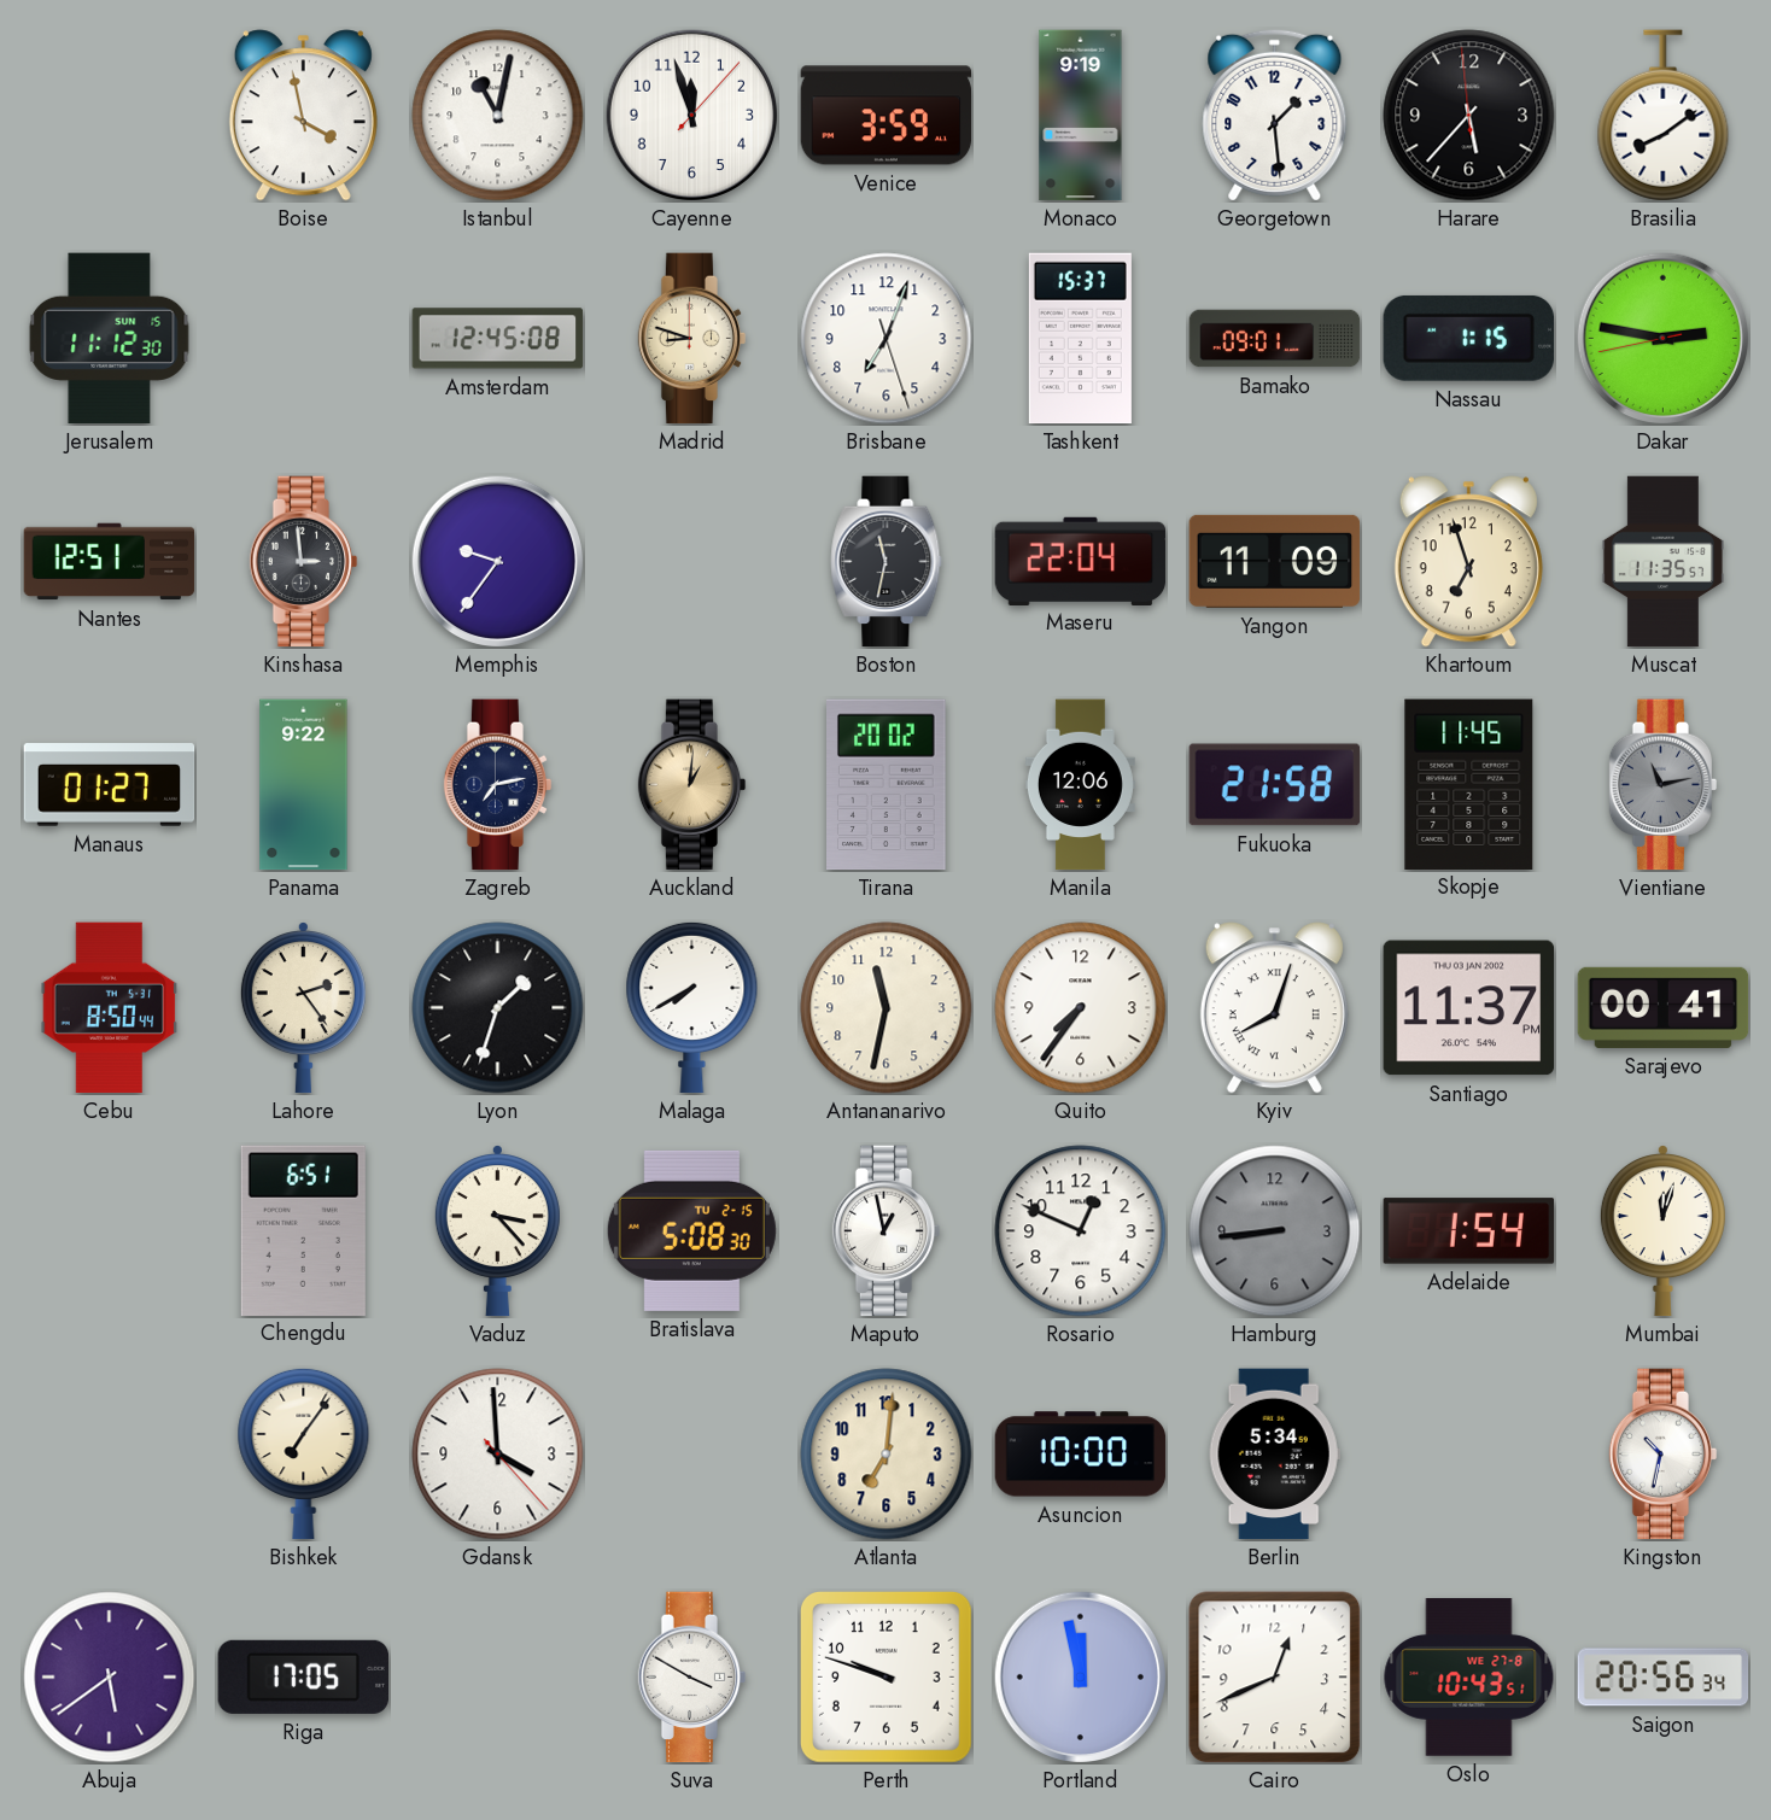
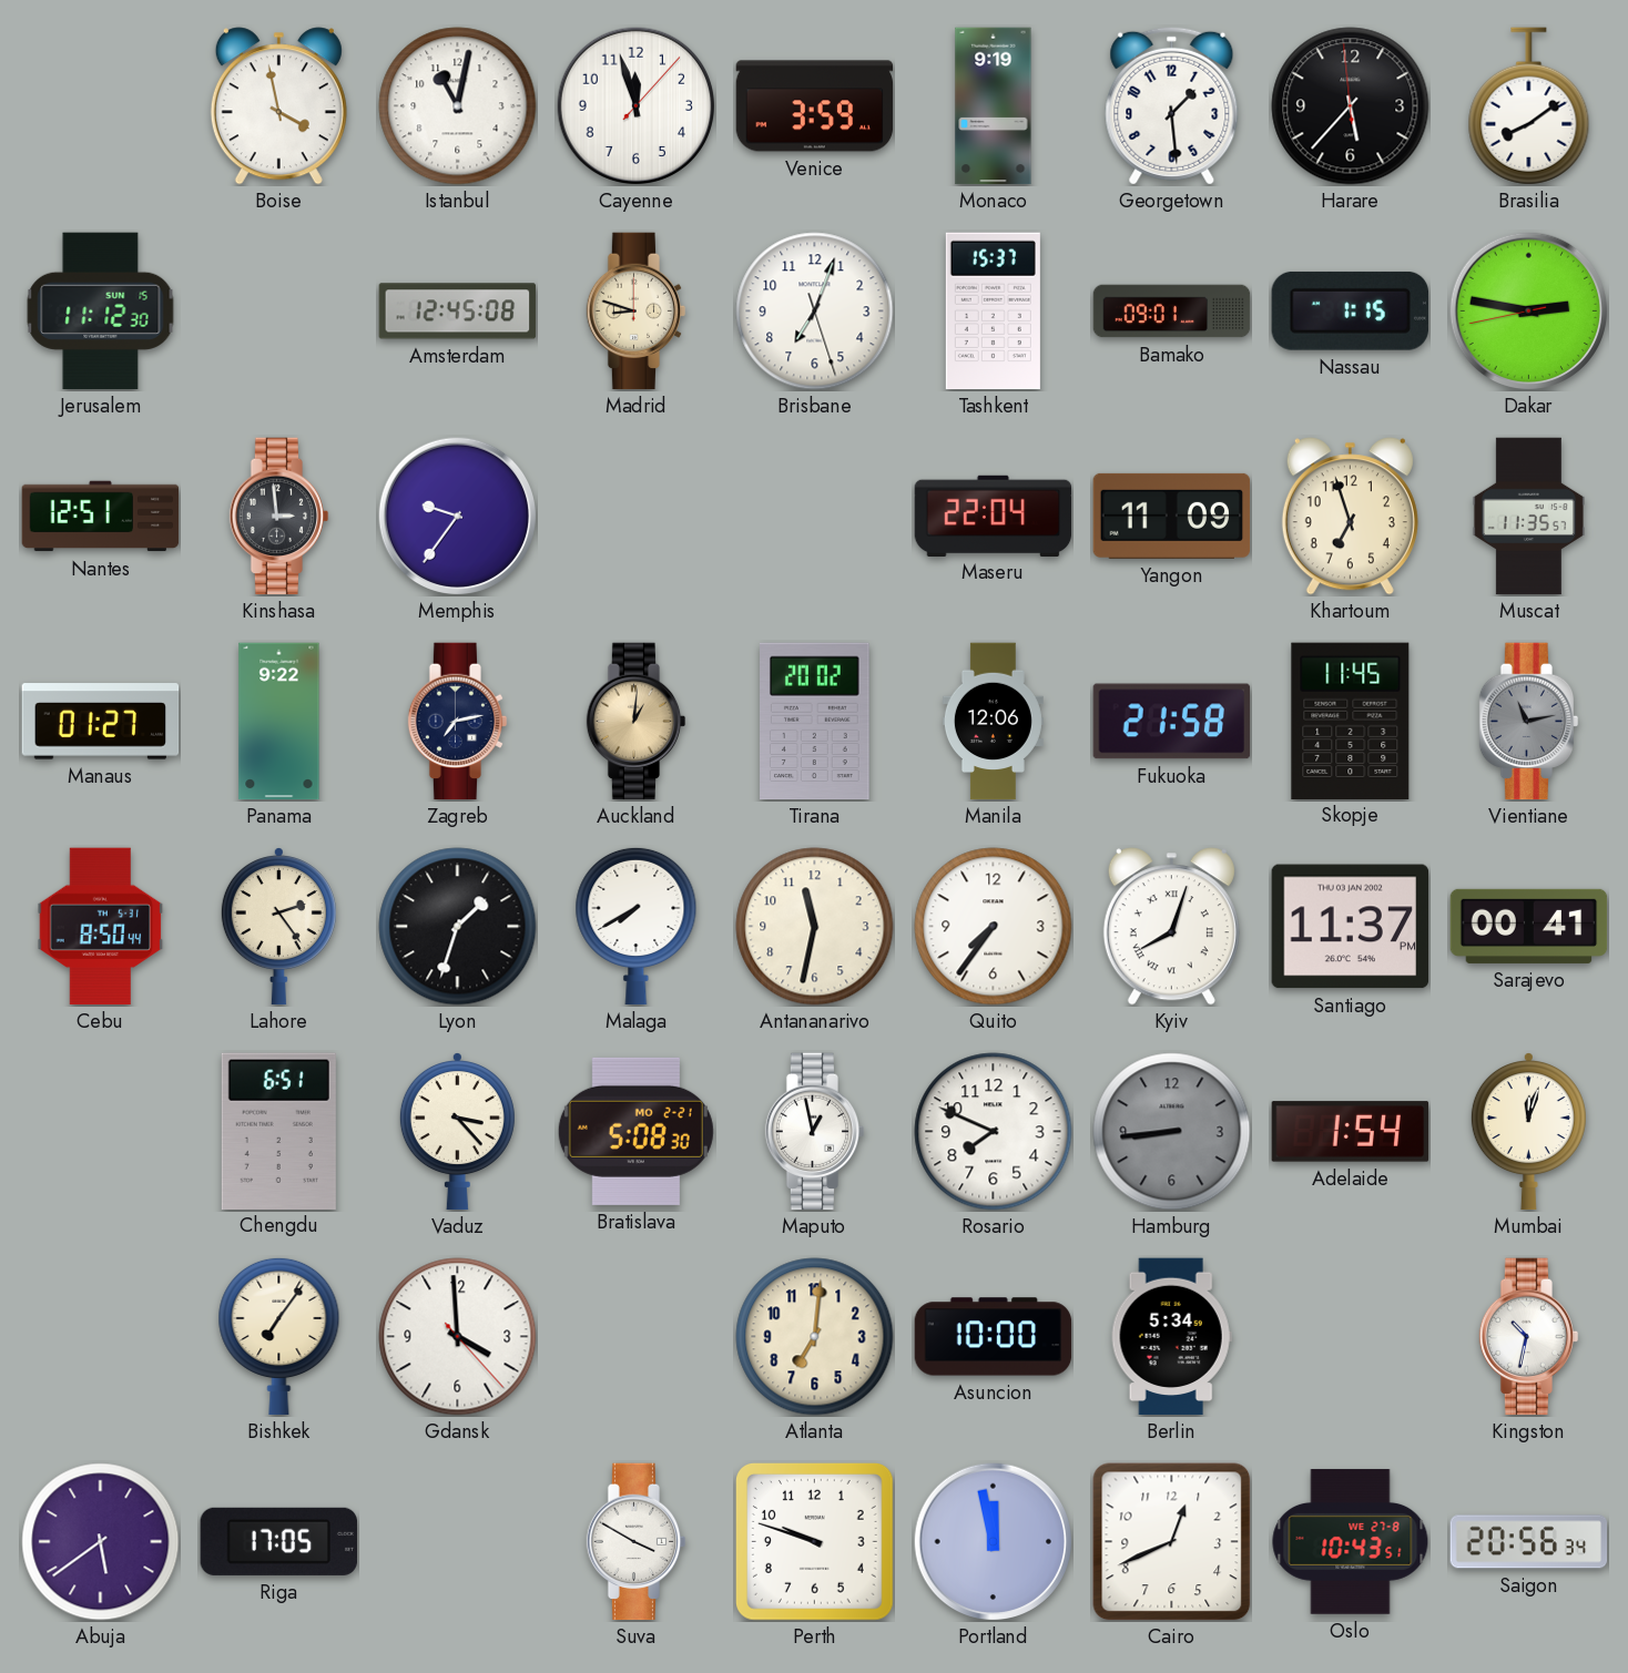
Boston: 11:32 -> none
Bratislava date: TU 2-15 -> MO 2-21
Rosario: 12:49 -> 7:49
